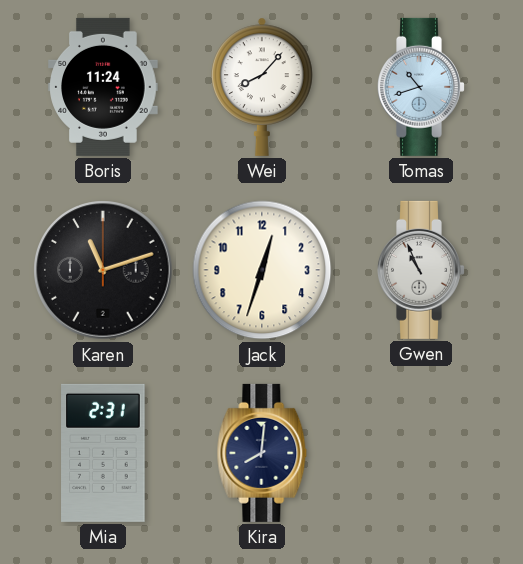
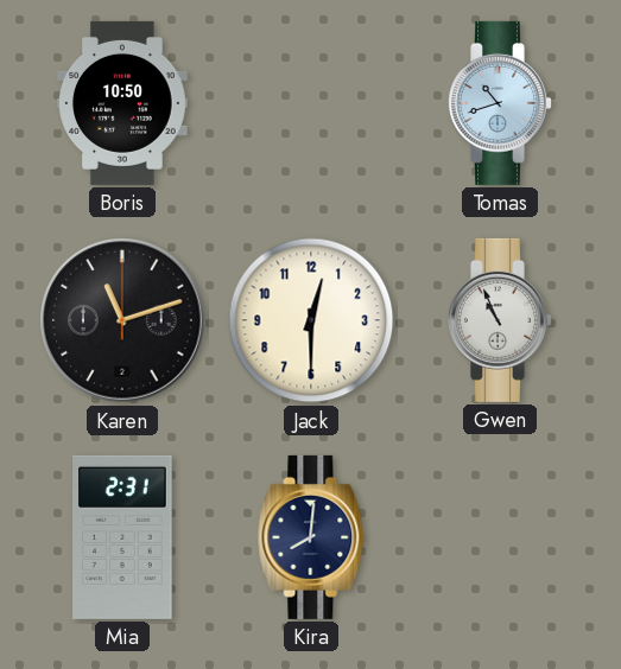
Boris: 11:24 -> 10:50
Wei: 8:07 -> none
Jack: 12:33 -> 12:30
